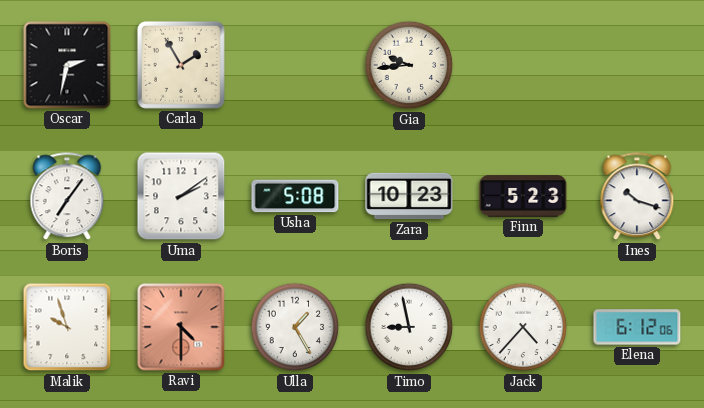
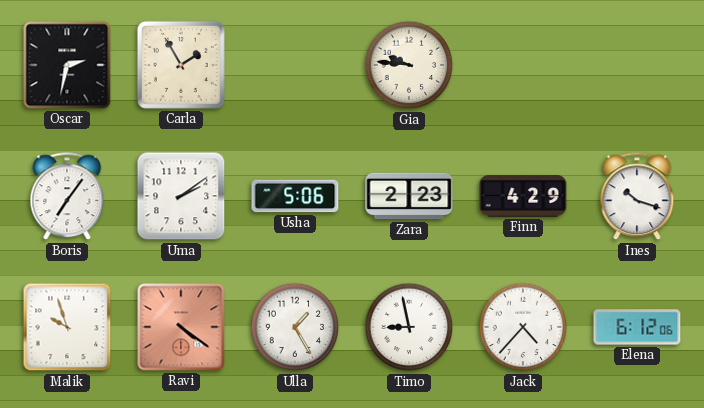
Gia: 9:44 -> 9:46
Usha: 5:08 -> 5:06
Zara: 10:23 -> 2:23
Finn: 5:23 -> 4:29
Ravi: 4:30 -> 4:21
